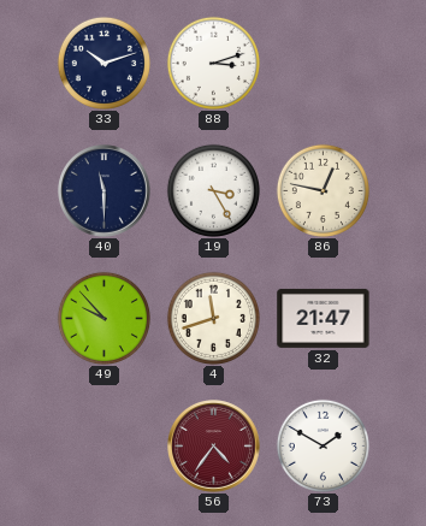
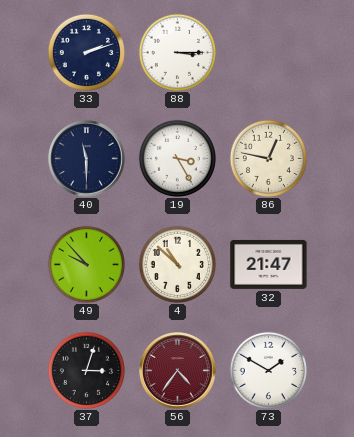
33: 10:12 -> 2:12
88: 3:12 -> 3:15
4: 11:42 -> 10:52
37: none -> 3:03
